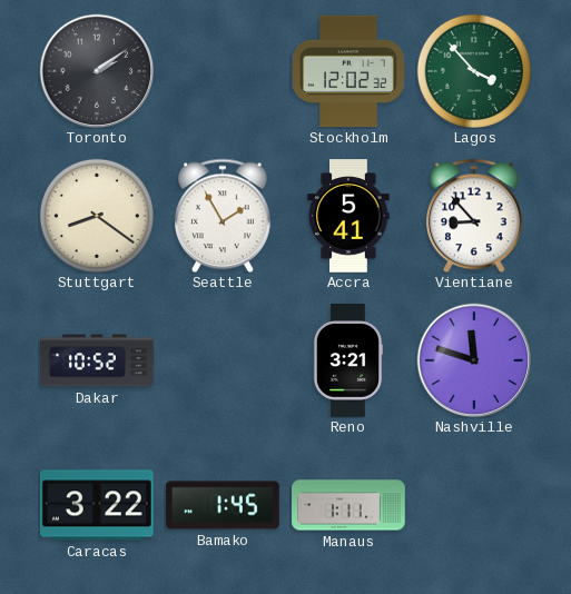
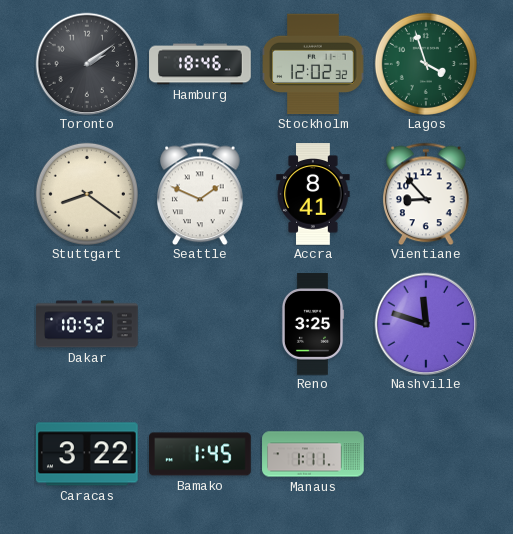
Hamburg: none -> 18:46
Lagos: 3:53 -> 3:57
Seattle: 1:55 -> 1:49
Accra: 5:41 -> 8:41
Reno: 3:21 -> 3:25
